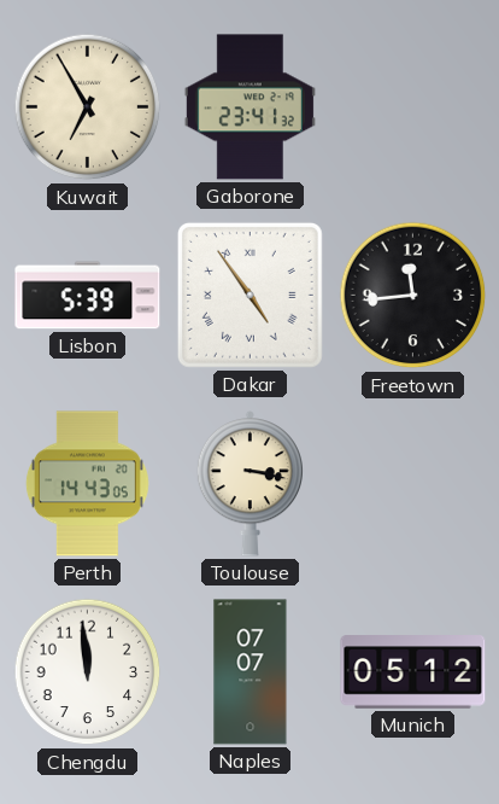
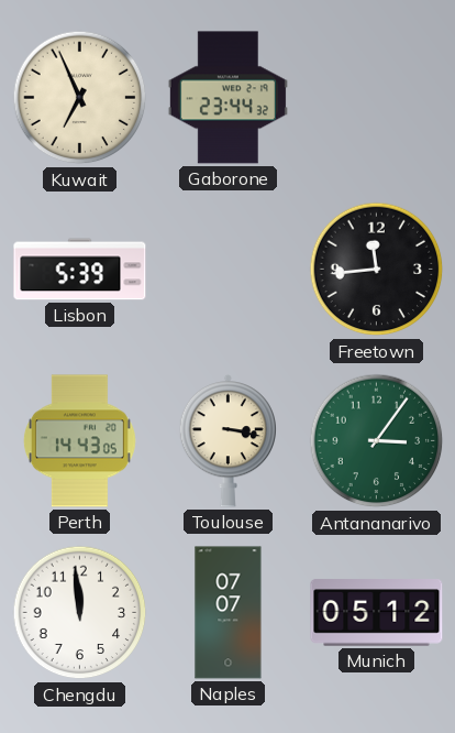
Kuwait: 6:55 -> 6:56
Gaborone: 23:41 -> 23:44
Dakar: 4:54 -> none
Antananarivo: none -> 3:06
